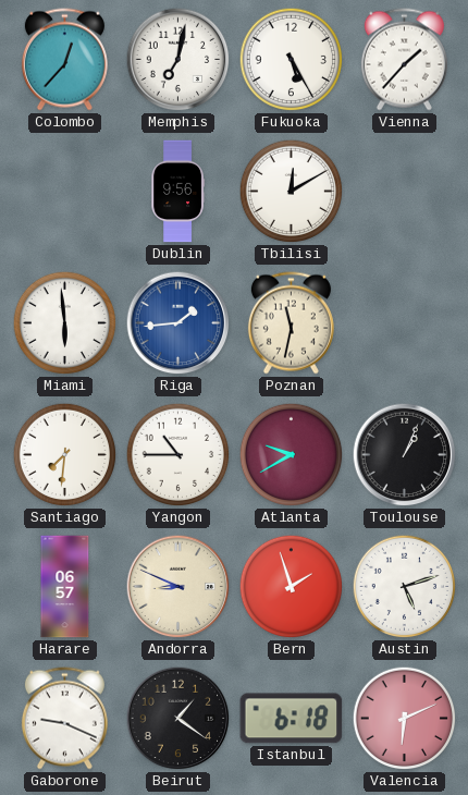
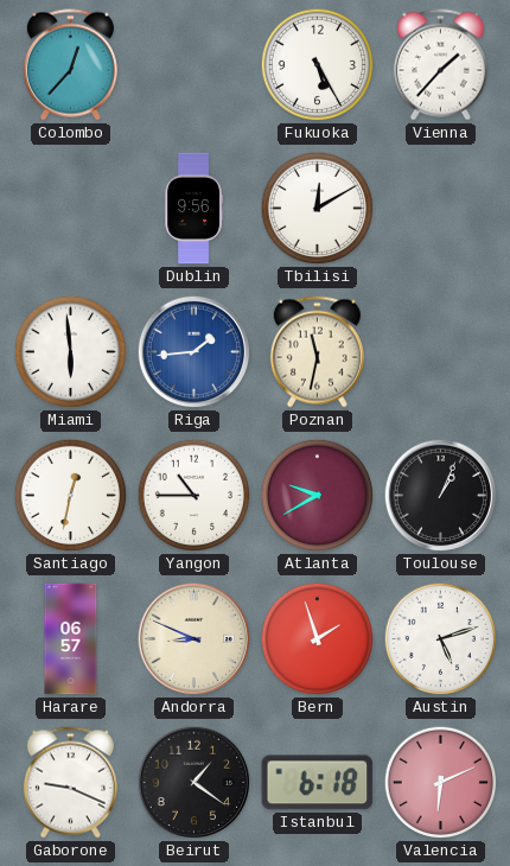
Memphis: 7:02 -> none
Santiago: 7:31 -> 12:32
